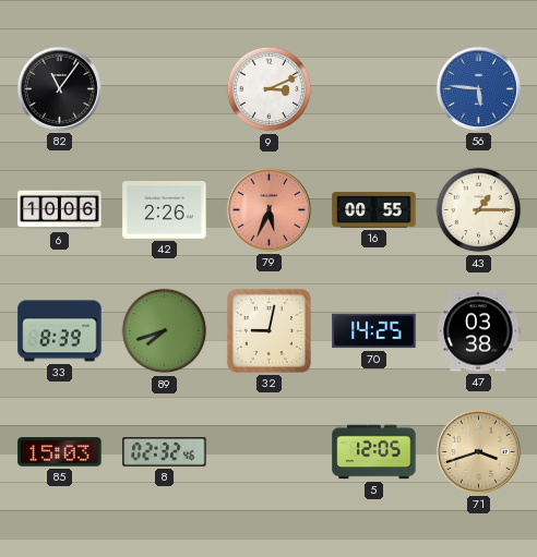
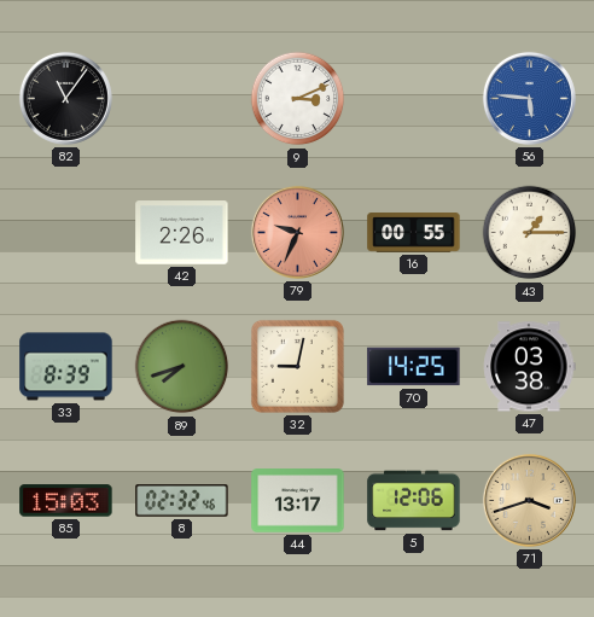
6: 10:06 -> none
79: 5:34 -> 9:34
44: none -> 13:17
5: 12:05 -> 12:06
